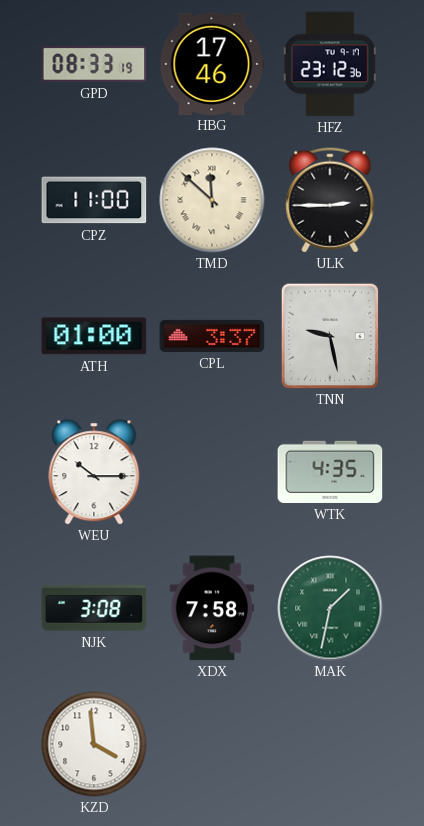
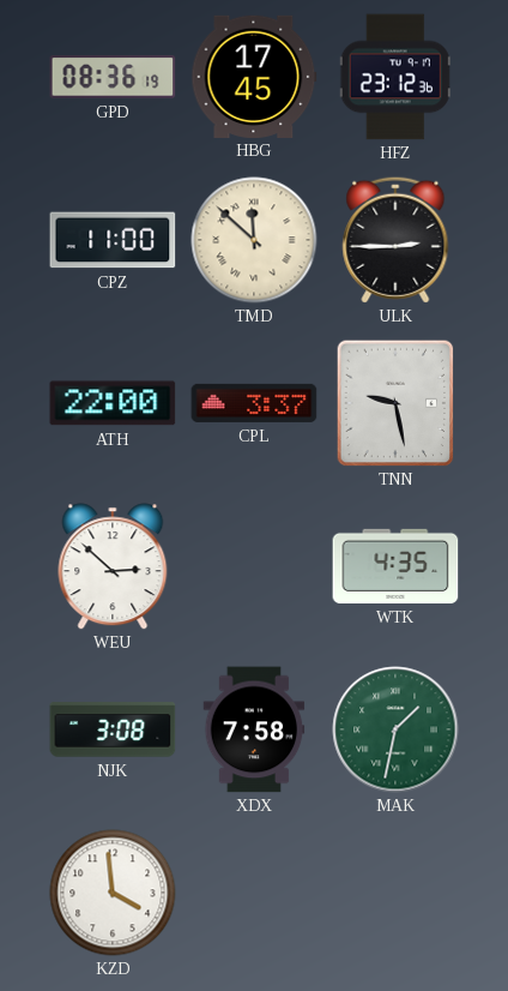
GPD: 08:33 -> 08:36
HBG: 17:46 -> 17:45
ATH: 01:00 -> 22:00
WEU: 10:15 -> 2:52
